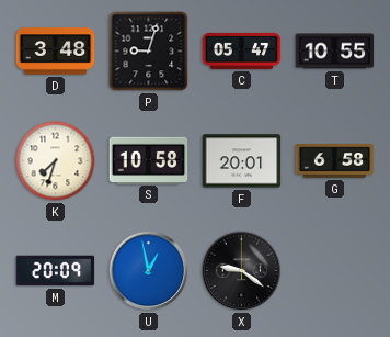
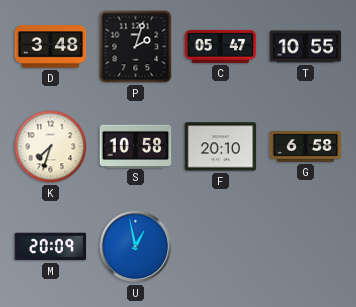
P: 9:03 -> 2:03
F: 20:01 -> 20:10
X: 9:21 -> none
